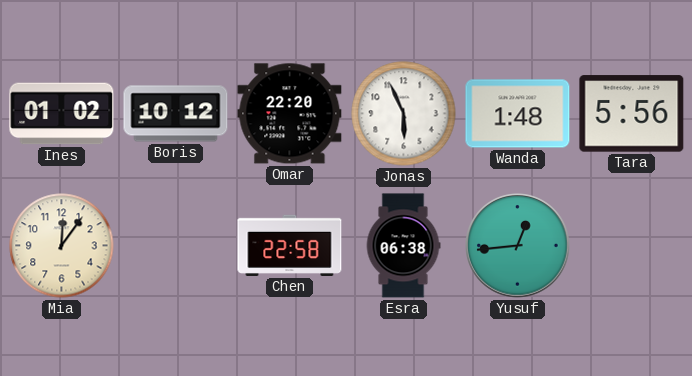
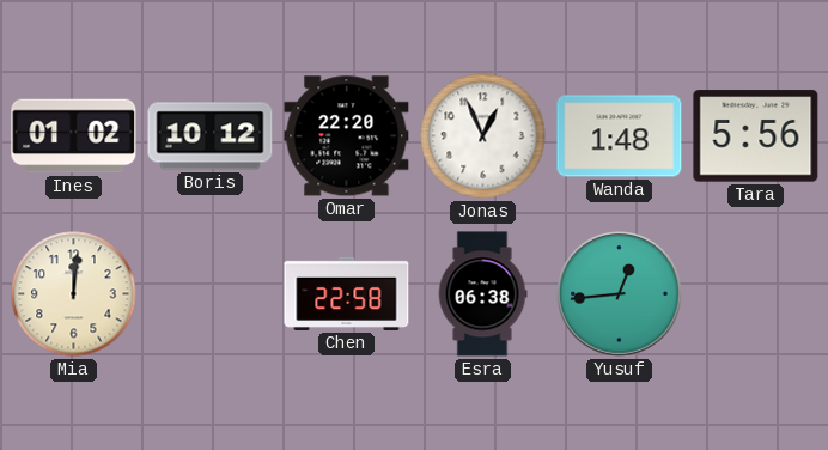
Jonas: 5:56 -> 12:56
Mia: 12:06 -> 12:01
